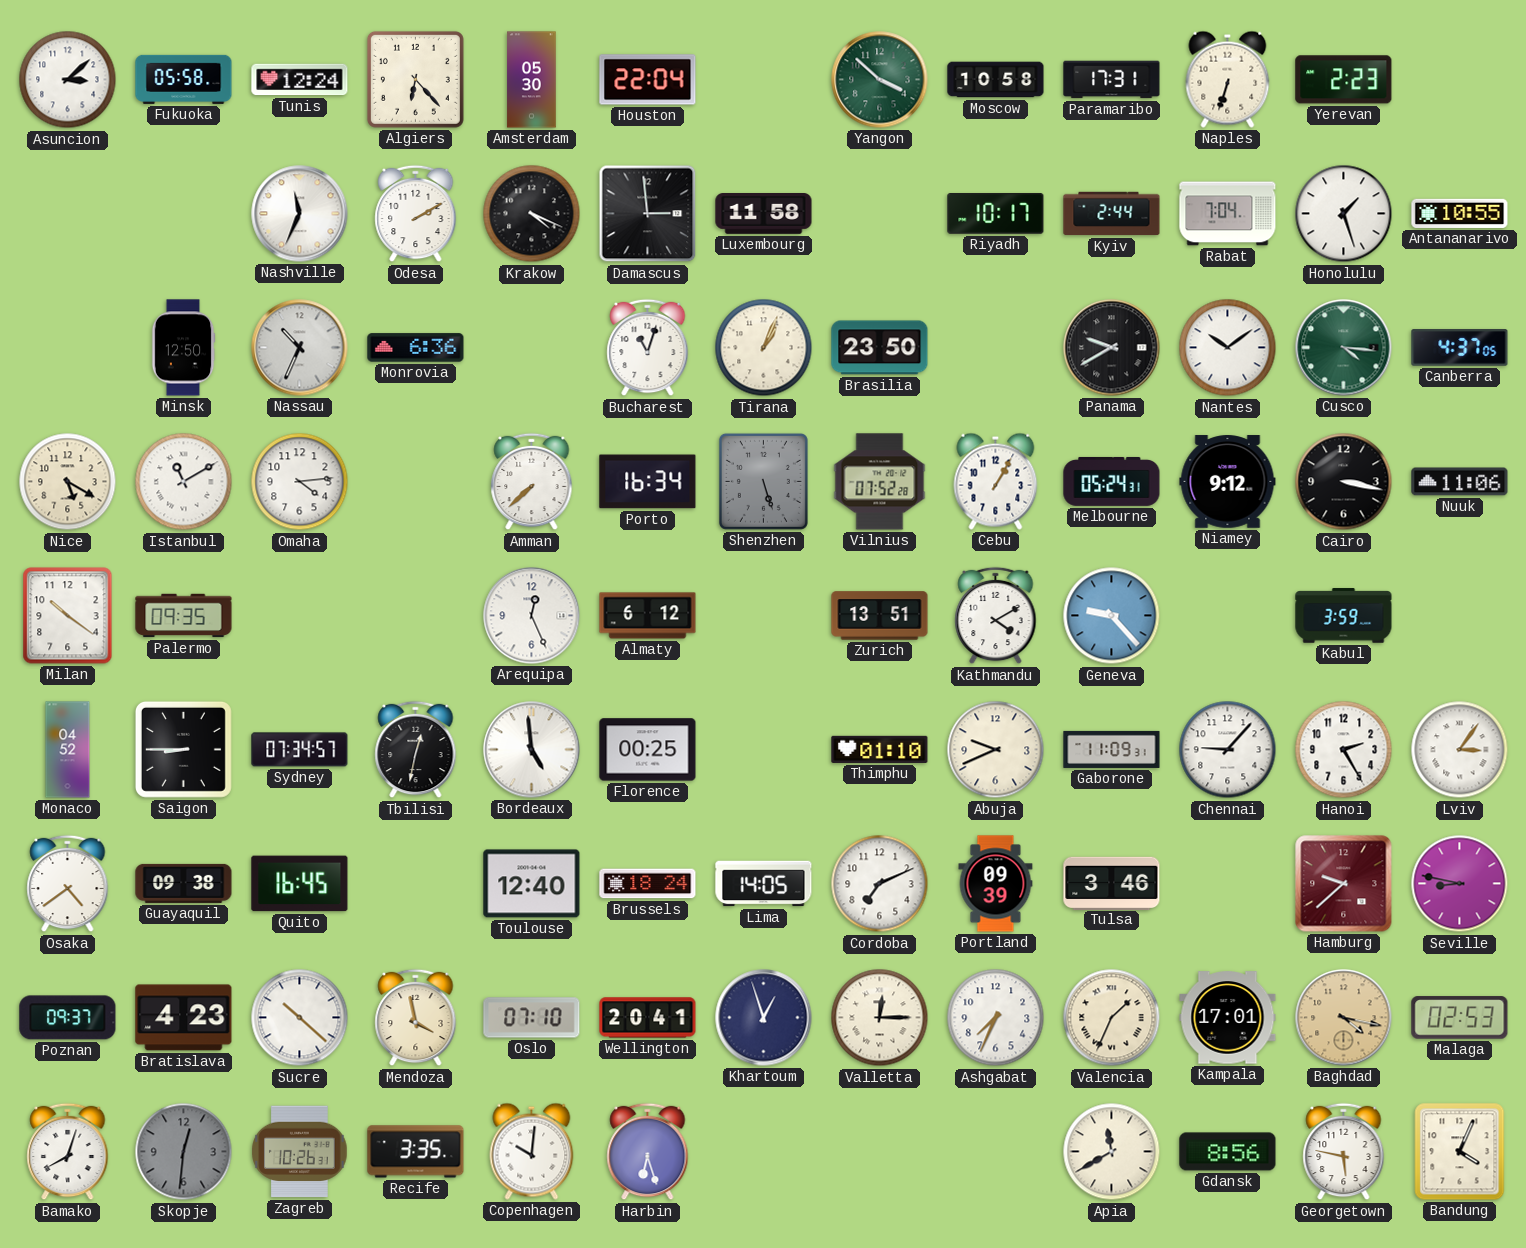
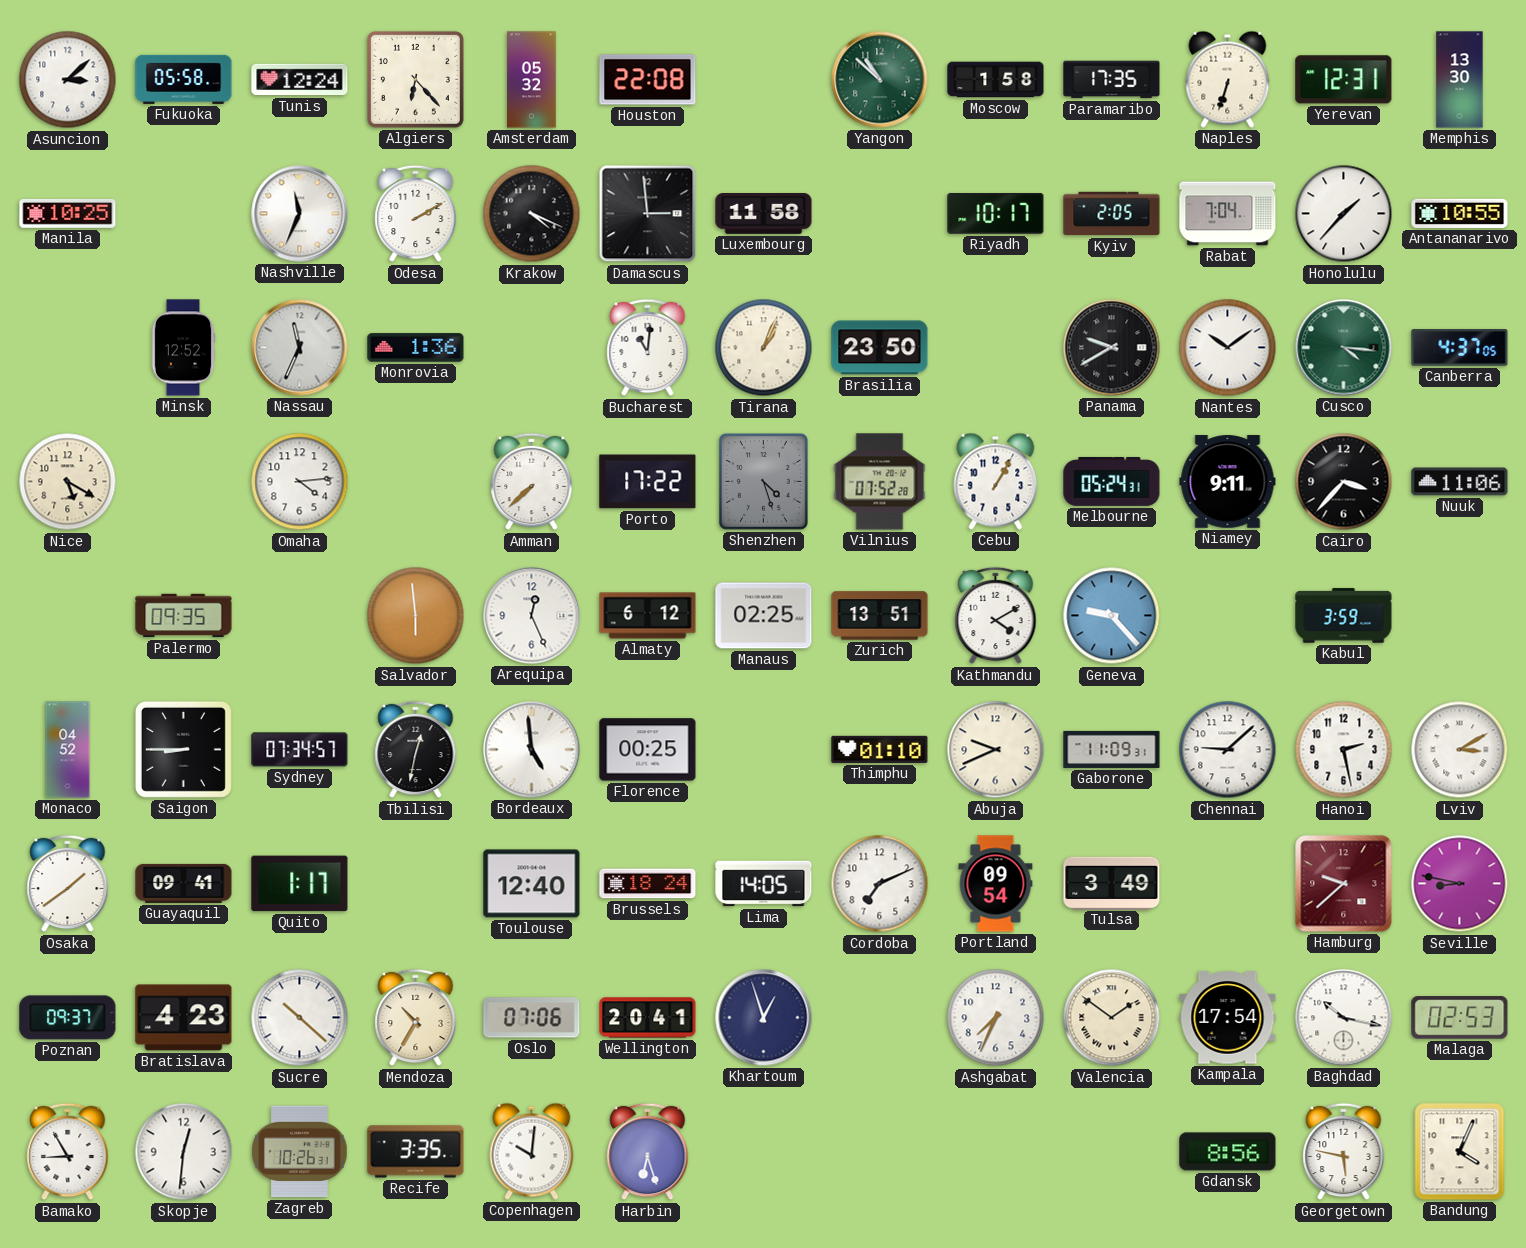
Amsterdam: 05:30 -> 05:32
Houston: 22:04 -> 22:08
Yangon: 3:52 -> 10:52
Moscow: 10:58 -> 1:58
Paramaribo: 17:31 -> 17:35
Yerevan: 2:23 -> 12:31
Memphis: none -> 13:30
Manila: none -> 10:25
Kyiv: 2:44 -> 2:05
Honolulu: 1:27 -> 1:37
Minsk: 12:50 -> 12:52
Nassau: 10:34 -> 11:34
Monrovia: 6:36 -> 1:36
Bucharest: 11:03 -> 11:01
Istanbul: 11:10 -> none
Porto: 16:34 -> 17:22
Shenzhen: 5:27 -> 4:27
Niamey: 9:12 -> 9:11
Cairo: 3:17 -> 3:37
Milan: 10:21 -> none
Salvador: none -> 5:59
Manaus: none -> 02:25
Chennai: 9:07 -> 9:08
Hanoi: 2:25 -> 2:28
Lviv: 3:06 -> 3:10
Osaka: 4:39 -> 1:39
Guayaquil: 09:38 -> 09:41
Quito: 16:45 -> 1:17
Portland: 09:39 -> 09:54
Tulsa: 3:46 -> 3:49
Mendoza: 3:58 -> 10:35
Oslo: 07:10 -> 07:06
Valletta: 12:15 -> none
Valencia: 1:34 -> 1:51
Kampala: 17:01 -> 17:54
Baghdad: 4:17 -> 10:17
Baghdad dial: champagne -> white
Bamako: 8:03 -> 8:55
Skopje dial: grey -> white
Apia: 11:40 -> none
